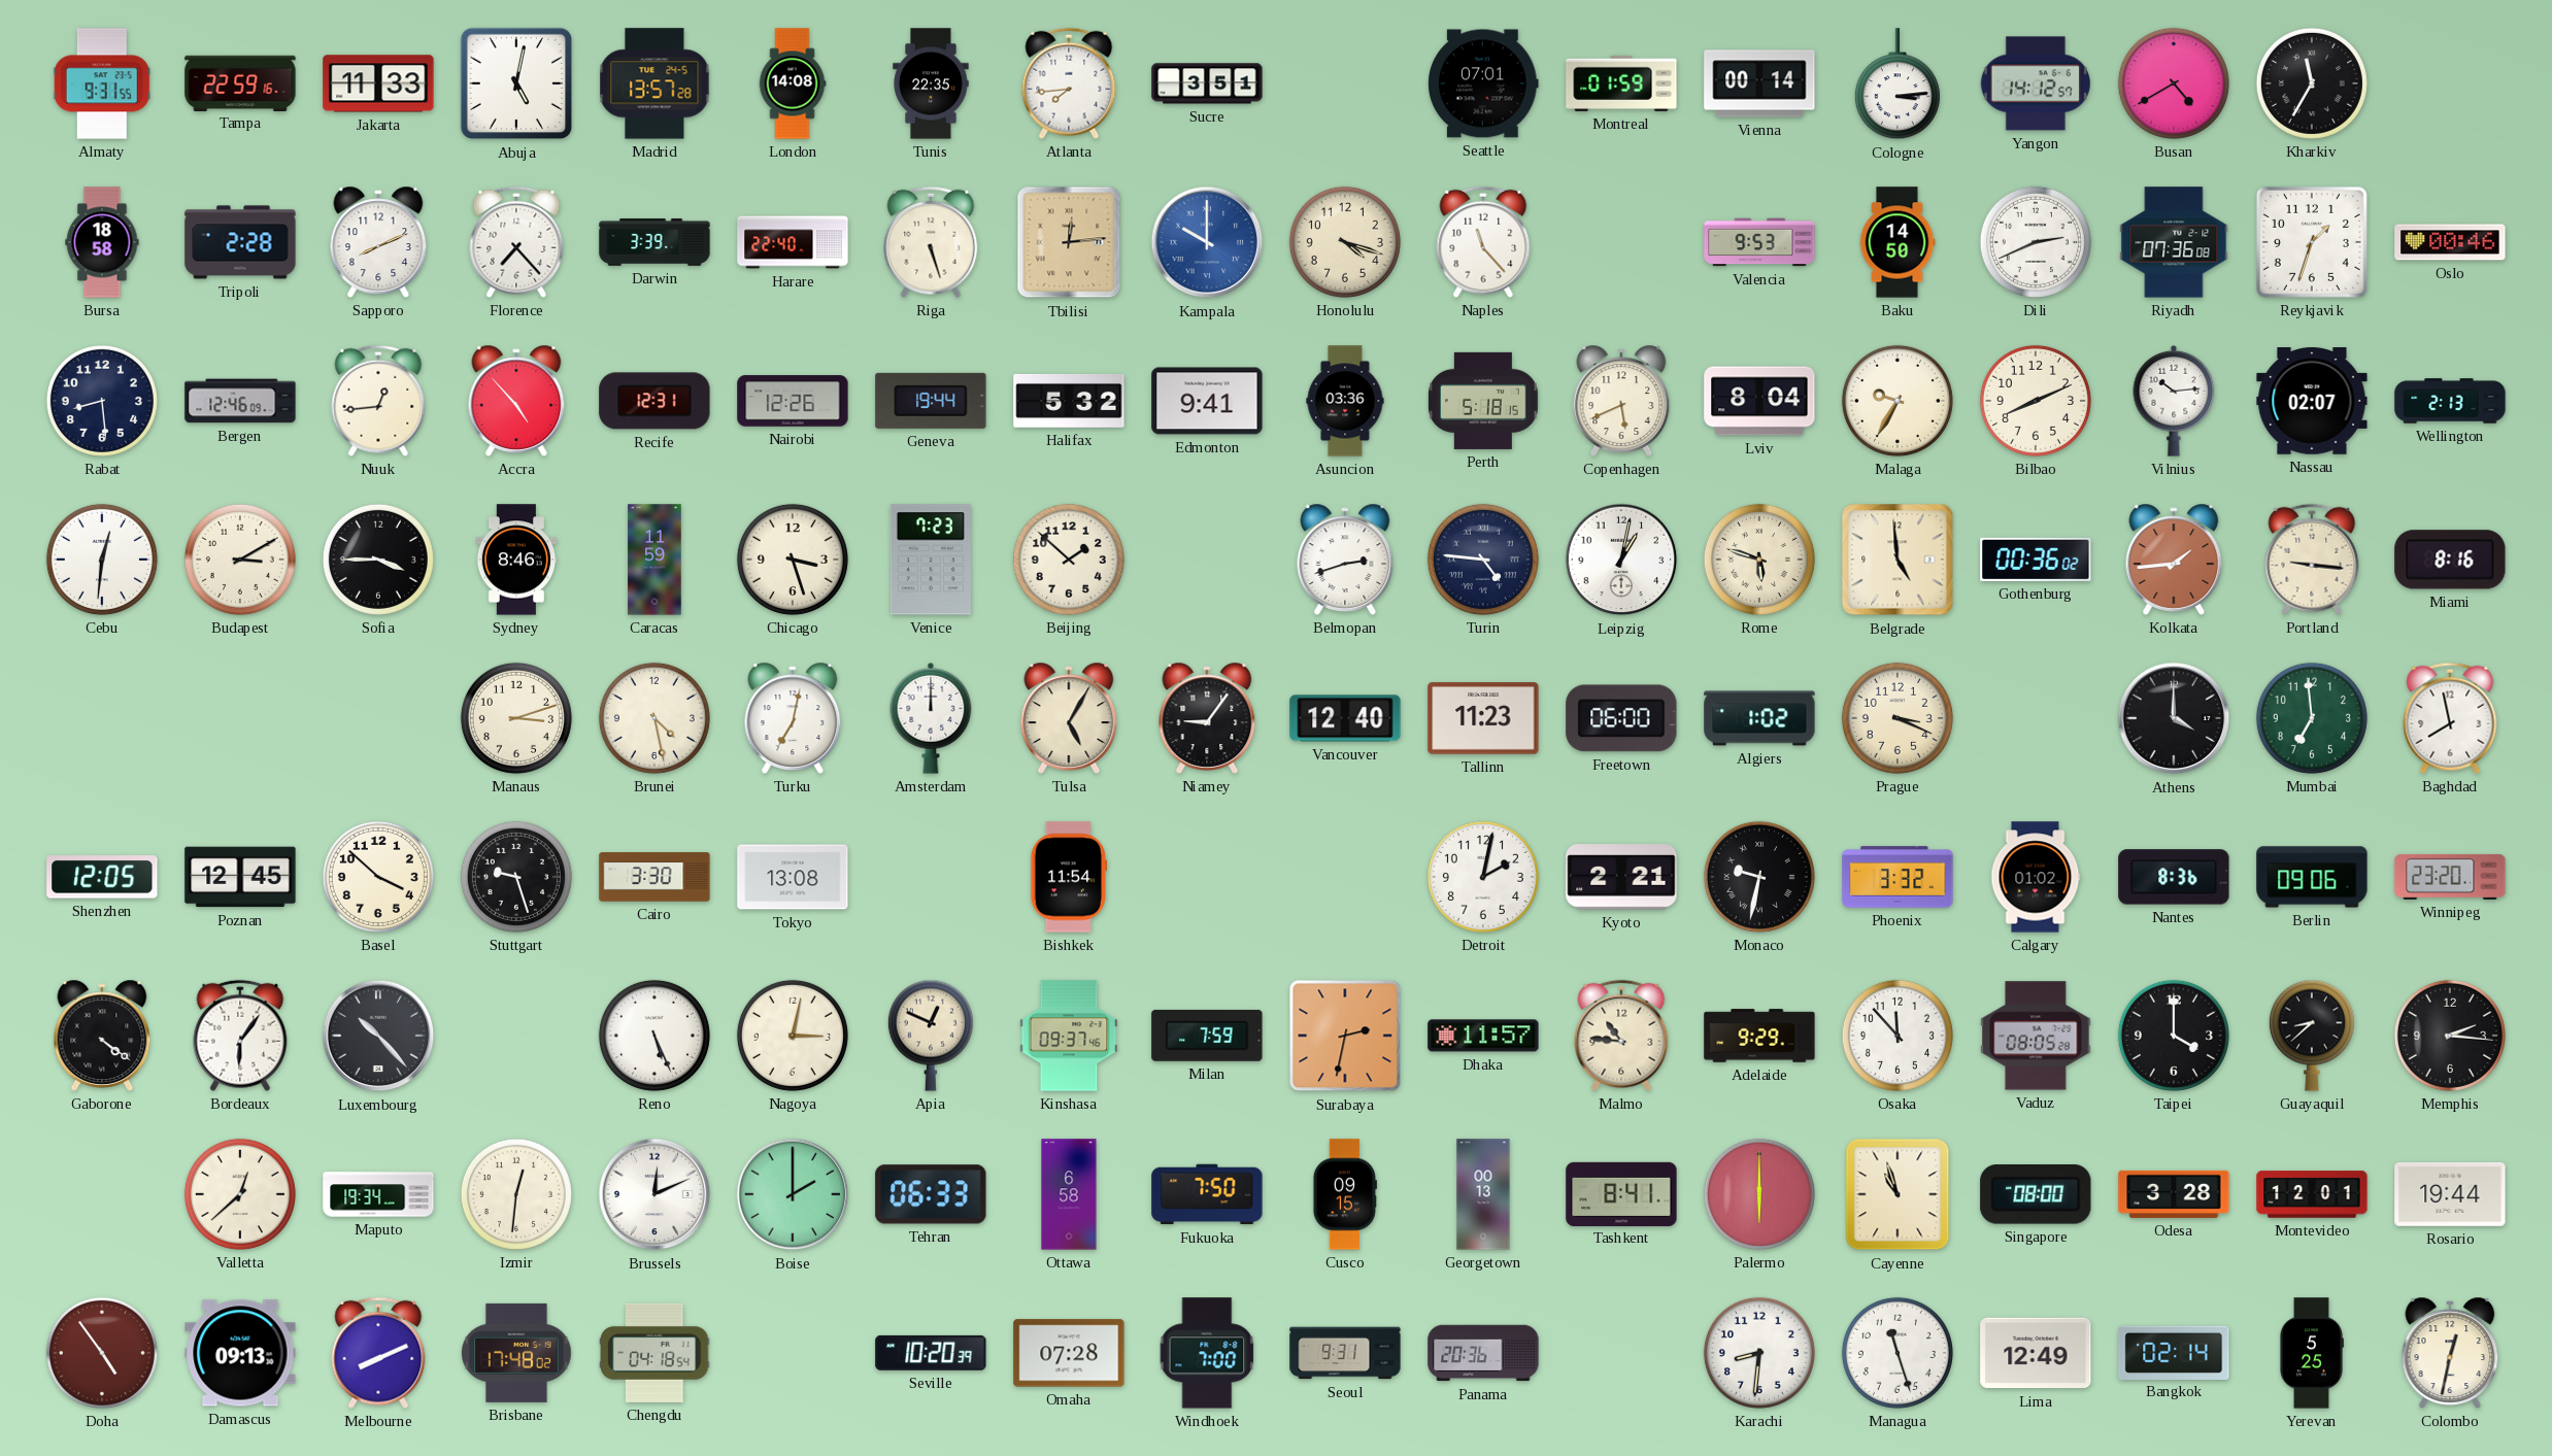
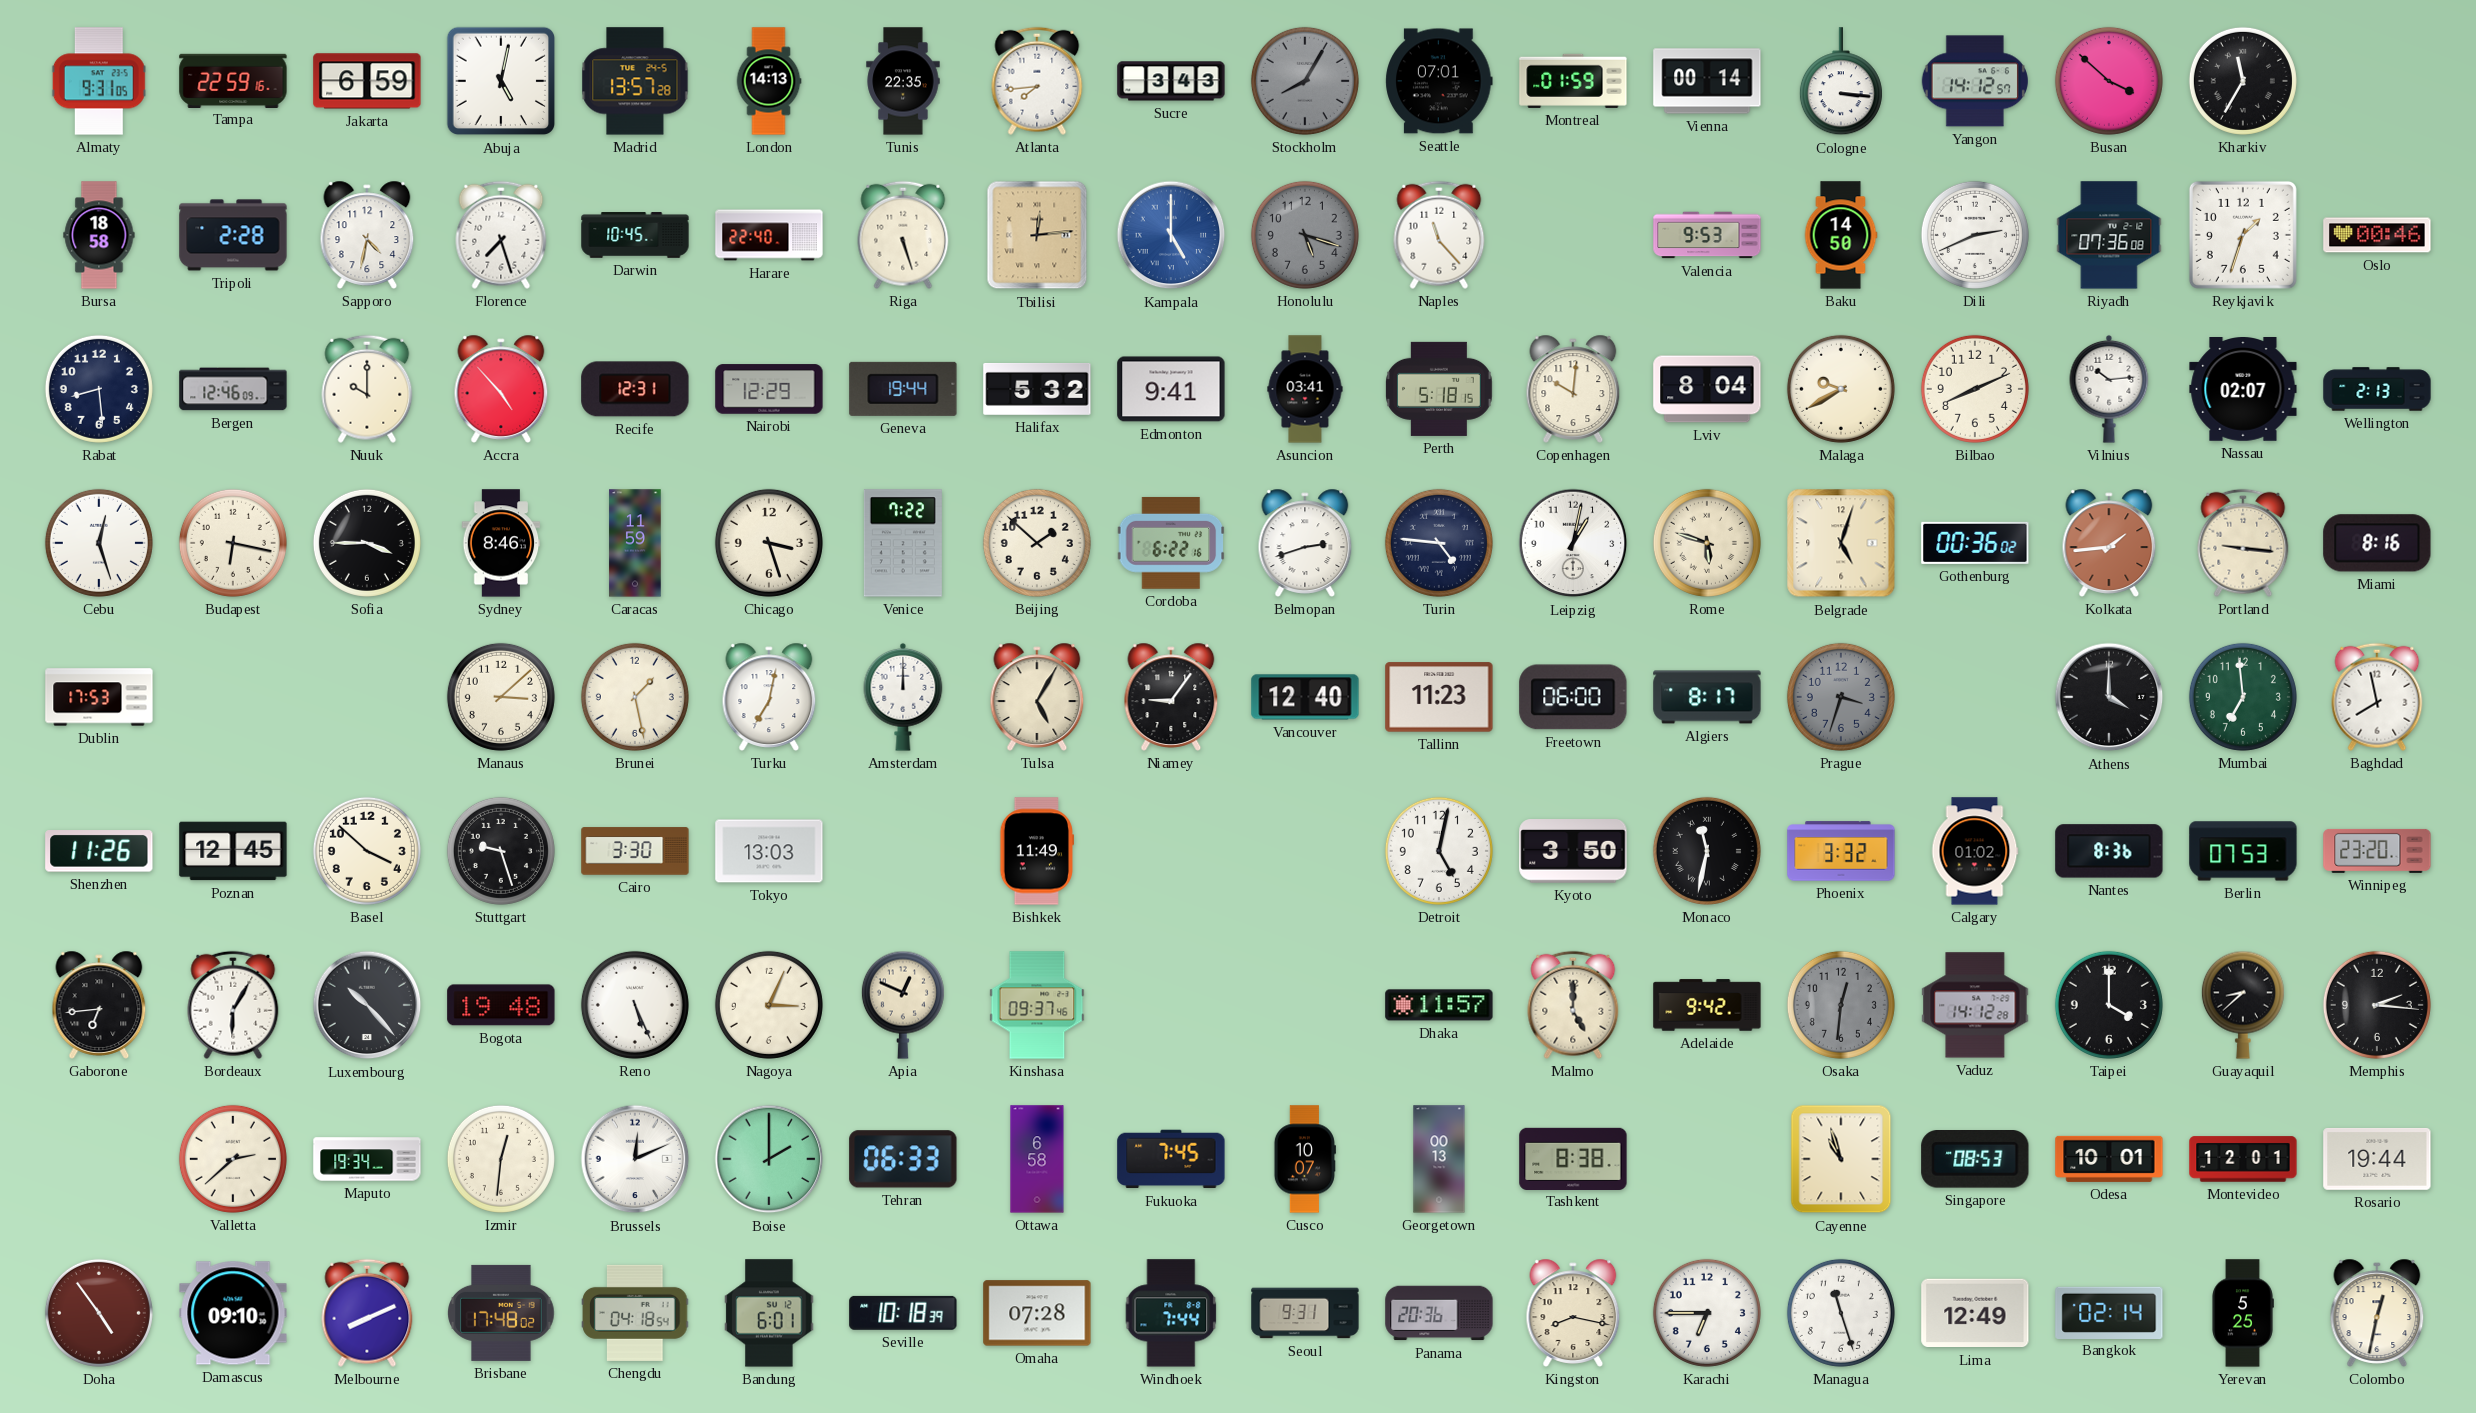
Almaty: 9:31:55 -> 9:31:05
Jakarta: 11:33 -> 6:59
London: 14:08 -> 14:13
Sucre: 3:51 -> 3:43
Stockholm: none -> 8:05
Cologne: 3:14 -> 3:16
Busan: 4:40 -> 3:52
Sapporo: 8:11 -> 4:32
Florence: 7:23 -> 7:27
Darwin: 3:39 -> 10:45
Kampala: 10:00 -> 5:00
Honolulu: 4:18 -> 5:18
Honolulu dial: cream -> grey
Nuuk: 12:44 -> 10:00
Nairobi: 12:26 -> 12:29
Asuncion: 03:36 -> 03:41
Copenhagen: 5:41 -> 10:01
Malaga: 9:35 -> 9:40
Cebu: 12:31 -> 12:27
Budapest: 3:10 -> 6:17
Venice: 7:23 -> 7:22
Cordoba: none -> 6:22
Belgrade: 4:59 -> 5:03
Dublin: none -> 17:53
Manaus: 3:12 -> 3:08
Brunei: 4:28 -> 1:28
Algiers: 1:02 -> 8:17
Prague: 3:19 -> 3:33
Prague dial: cream -> grey
Shenzhen: 12:05 -> 11:26
Tokyo: 13:08 -> 13:03
Bishkek: 11:54 -> 11:49
Detroit: 2:02 -> 5:02
Kyoto: 2:21 -> 3:50
Monaco: 9:32 -> 11:32
Berlin: 09:06 -> 07:53
Gaborone: 4:21 -> 6:44
Bordeaux: 6:06 -> 6:05
Bogota: none -> 19:48
Nagoya: 3:02 -> 3:04
Milan: 7:59 -> none
Surabaya: 2:32 -> none
Malmo: 10:46 -> 5:00
Adelaide: 9:29 -> 9:42
Osaka: 11:53 -> 12:31
Osaka dial: white -> grey
Vaduz: 08:05 -> 14:12
Valletta: 12:38 -> 2:38
Fukuoka: 7:50 -> 7:45
Cusco: 09:15 -> 10:07
Tashkent: 8:41 -> 8:38
Palermo: 6:00 -> none
Singapore: 08:00 -> 08:53
Odesa: 3:28 -> 10:01
Damascus: 09:13 -> 09:10
Bandung: none -> 6:01
Seville: 10:20 -> 10:18
Windhoek: 7:00 -> 7:44
Kingston: none -> 8:17
Karachi: 8:31 -> 6:45
